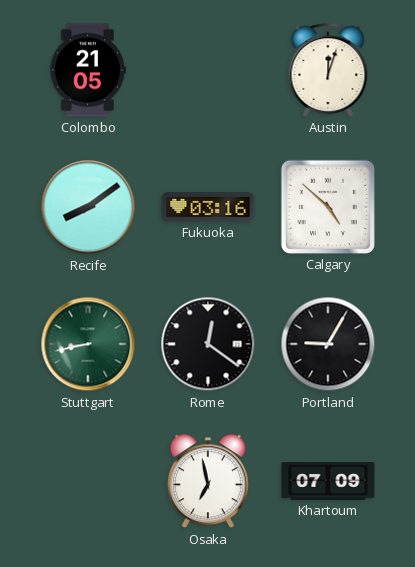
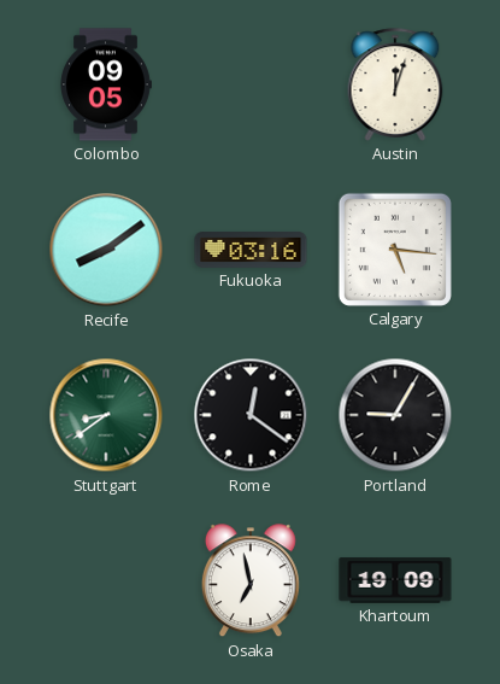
Colombo: 21:05 -> 09:05
Calgary: 4:52 -> 5:16
Stuttgart: 8:43 -> 8:39
Khartoum: 07:09 -> 19:09
